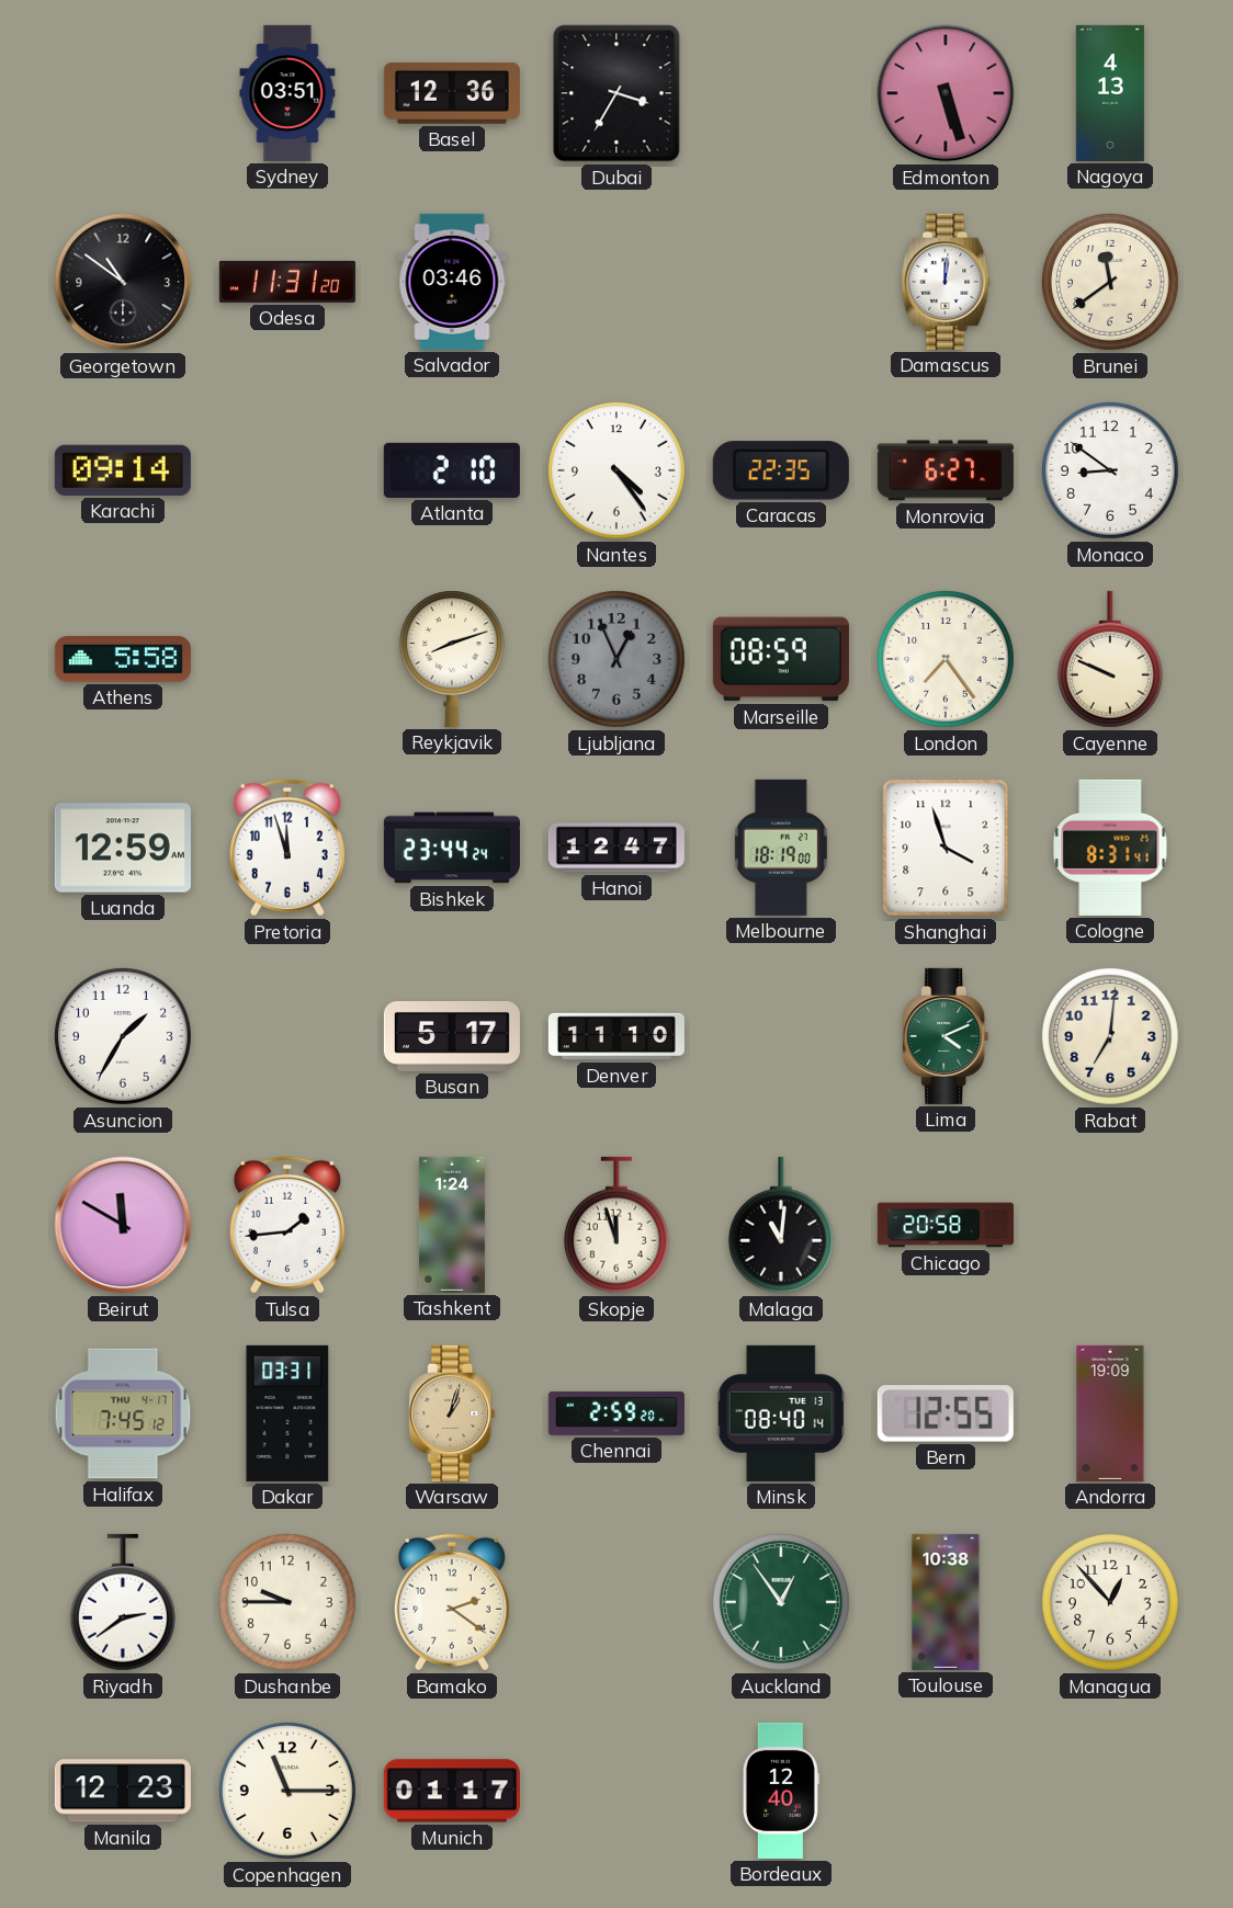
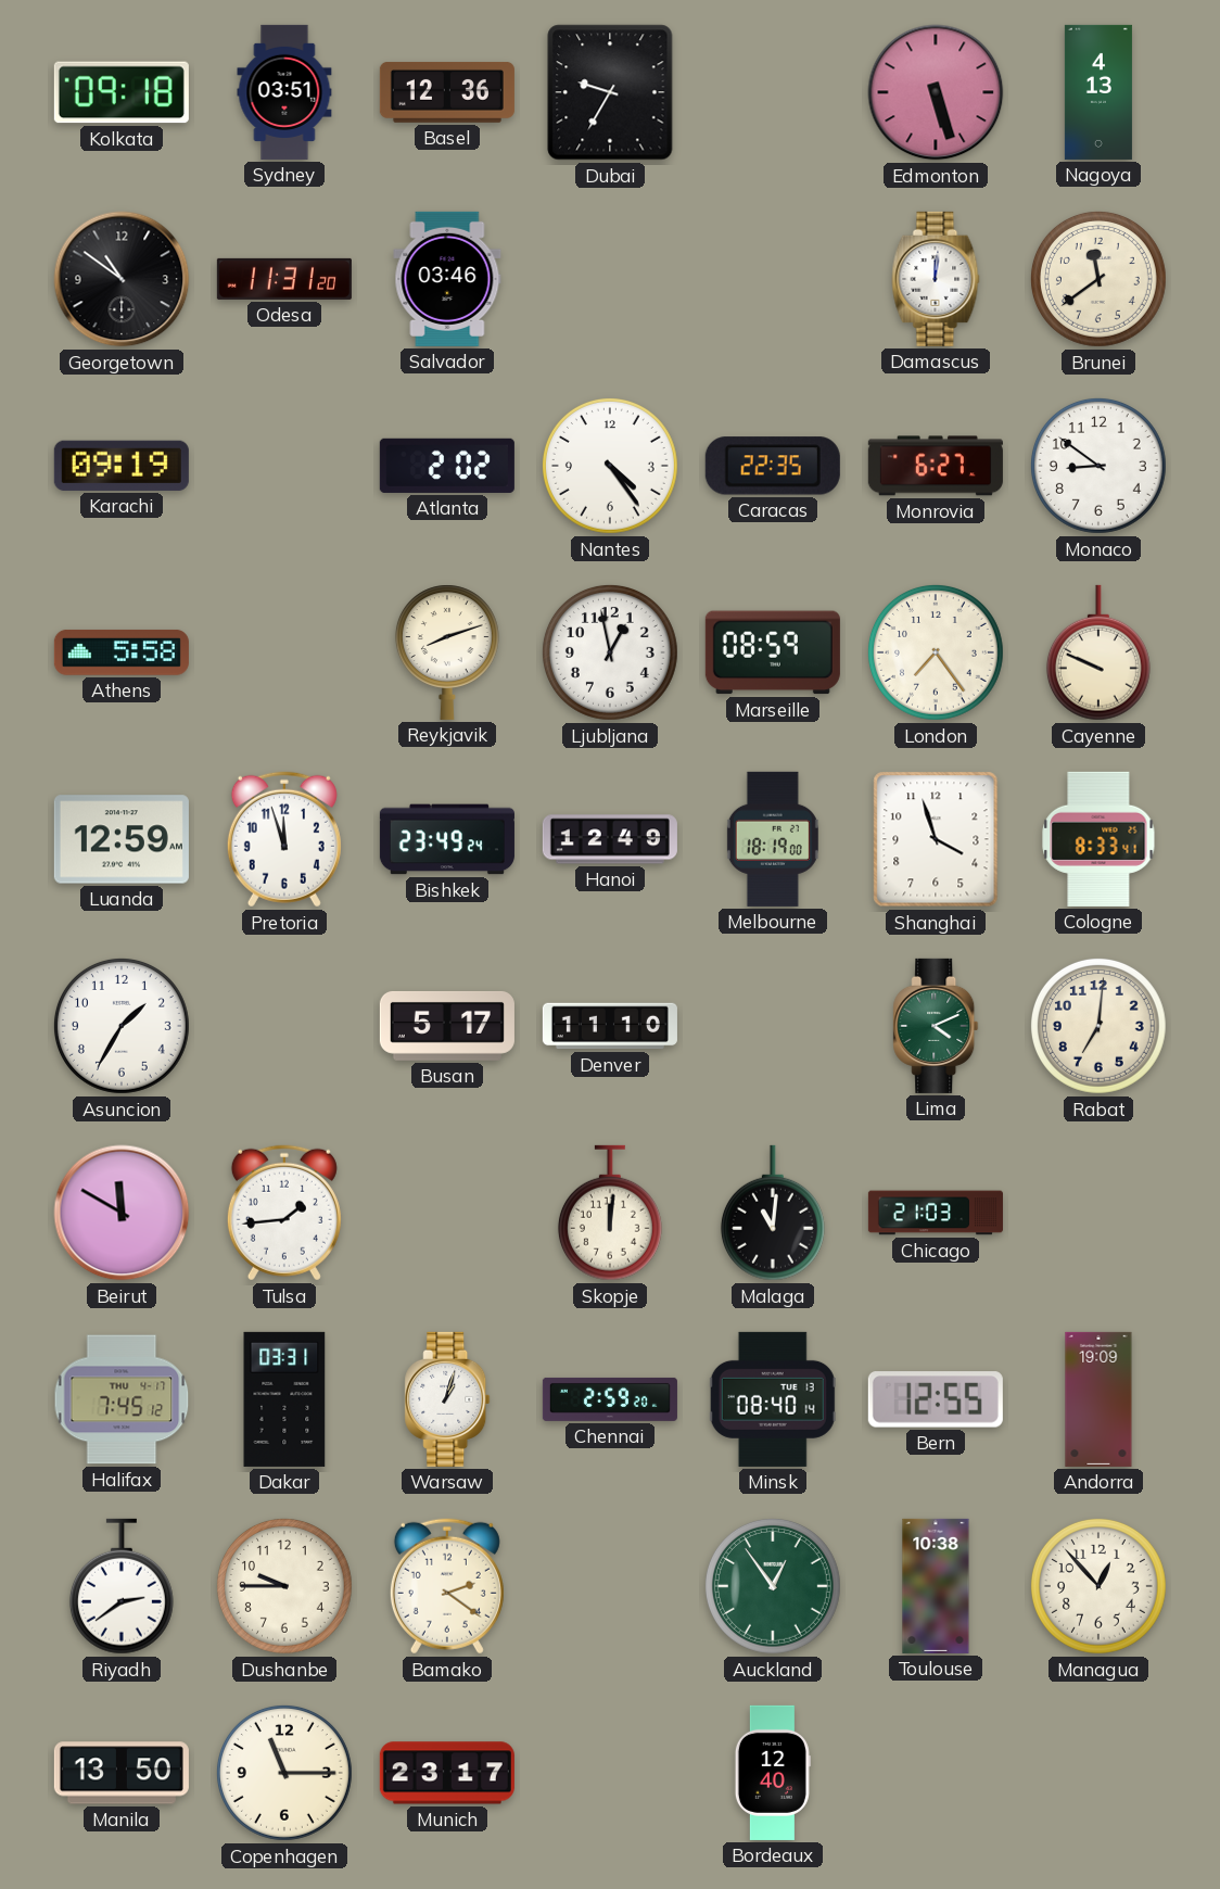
Kolkata: none -> 09:18
Dubai: 3:35 -> 9:35
Karachi: 09:14 -> 09:19
Atlanta: 2:10 -> 2:02
Ljubljana: 12:56 -> 12:58
Ljubljana dial: grey -> white
Bishkek: 23:44 -> 23:49
Hanoi: 12:47 -> 12:49
Cologne: 8:31 -> 8:33
Tashkent: 1:24 -> none
Skopje: 11:57 -> 12:01
Chicago: 20:58 -> 21:03
Warsaw dial: champagne -> white
Manila: 12:23 -> 13:50
Munich: 01:17 -> 23:17
